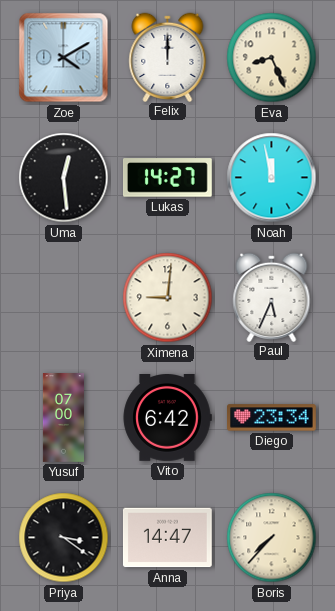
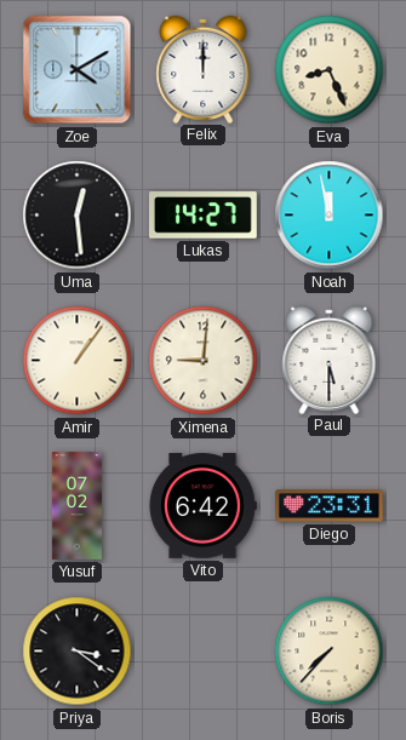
Amir: none -> 1:06
Paul: 5:34 -> 5:30
Yusuf: 07:00 -> 07:02
Diego: 23:34 -> 23:31
Anna: 14:47 -> none
